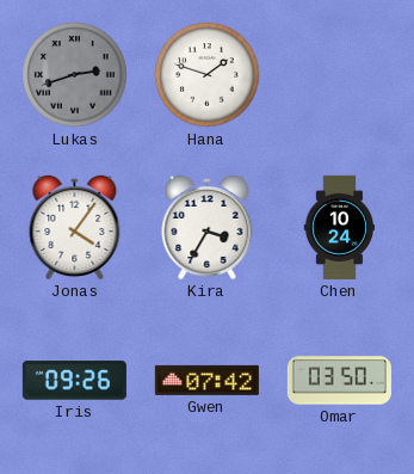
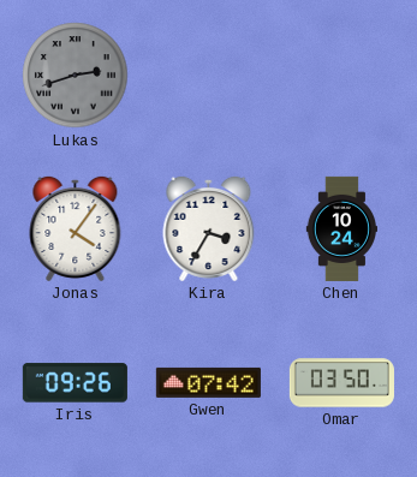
Hana: 1:48 -> none
